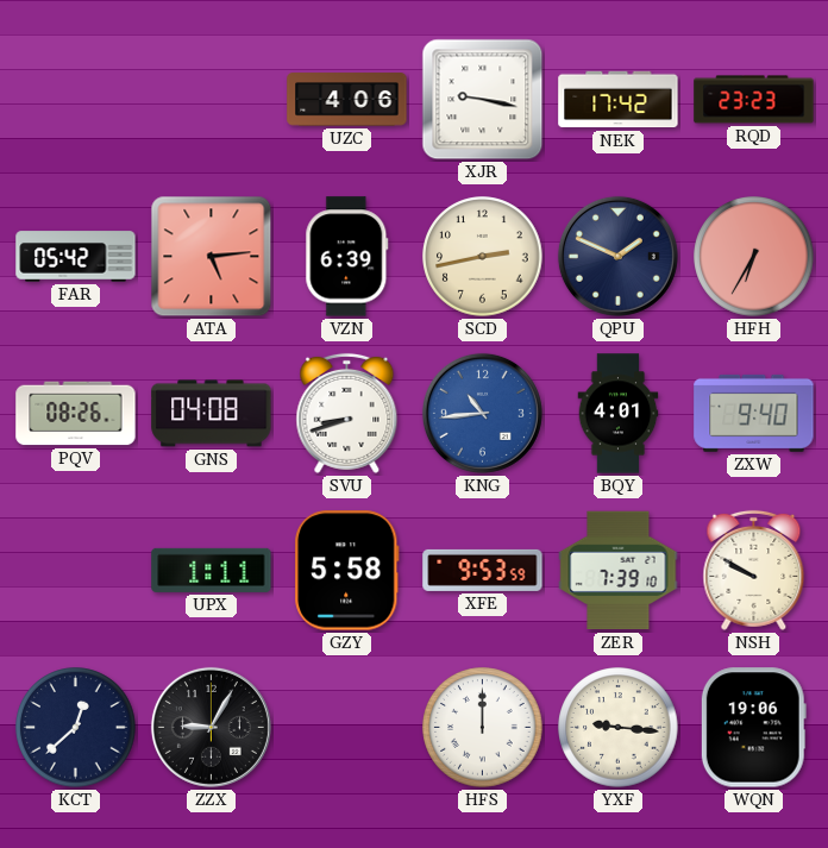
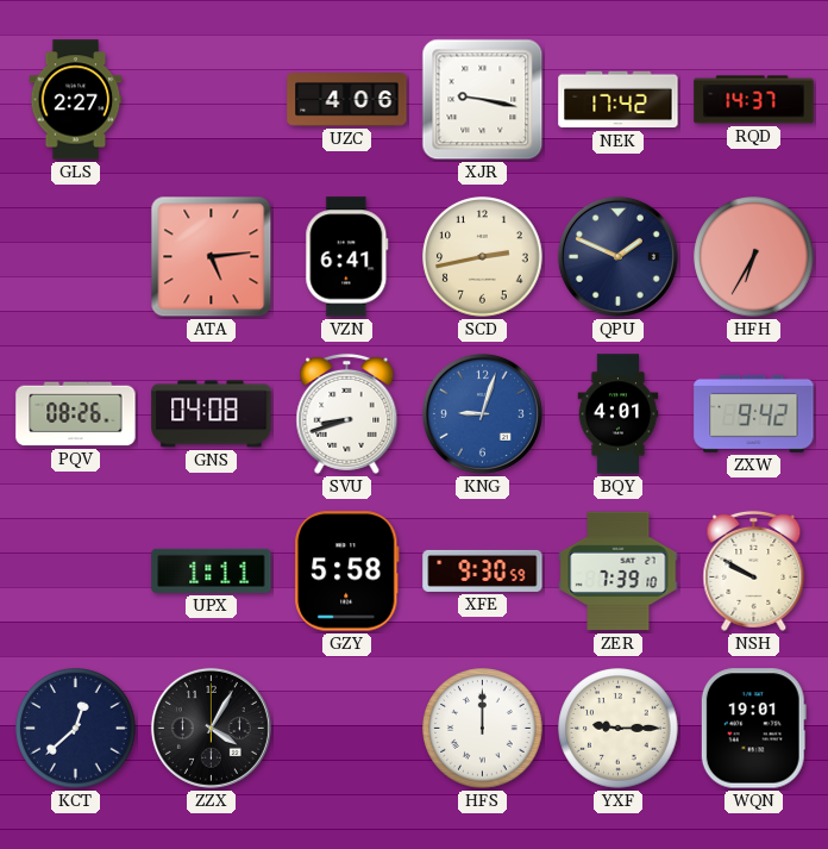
GLS: none -> 2:27
RQD: 23:23 -> 14:37
FAR: 05:42 -> none
VZN: 6:39 -> 6:41
KNG: 10:44 -> 9:03
ZXW: 9:40 -> 9:42
XFE: 9:53 -> 9:30
ZZX: 9:05 -> 4:05
YXF: 9:16 -> 9:15
WQN: 19:06 -> 19:01
